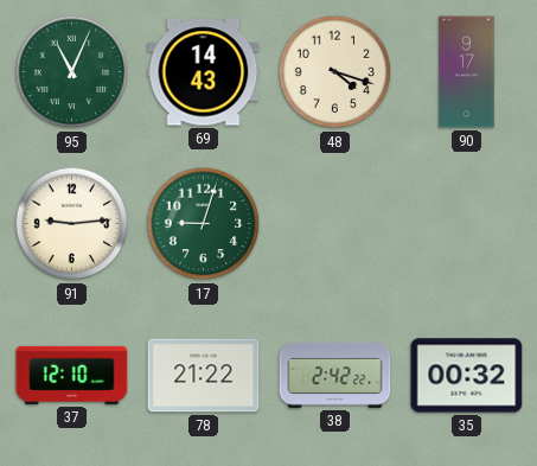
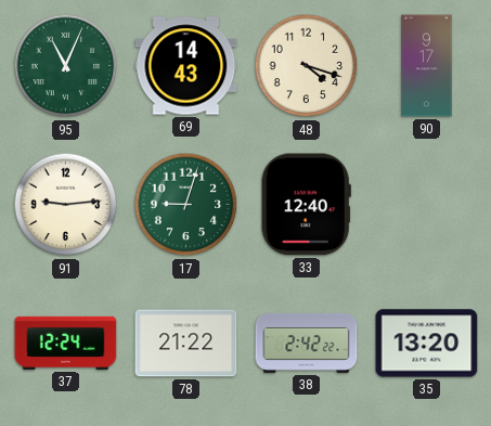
33: none -> 12:40
37: 12:10 -> 12:24
35: 00:32 -> 13:20
